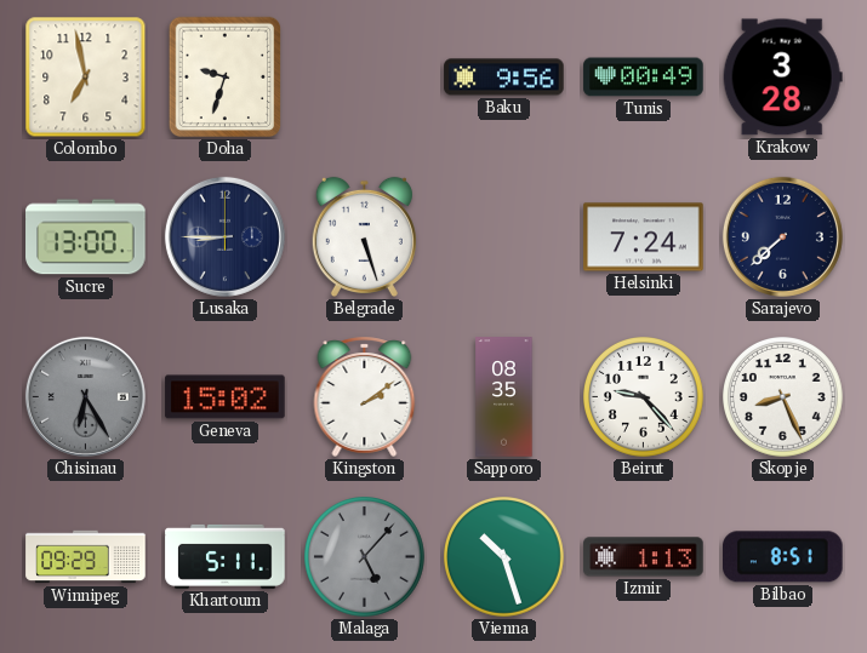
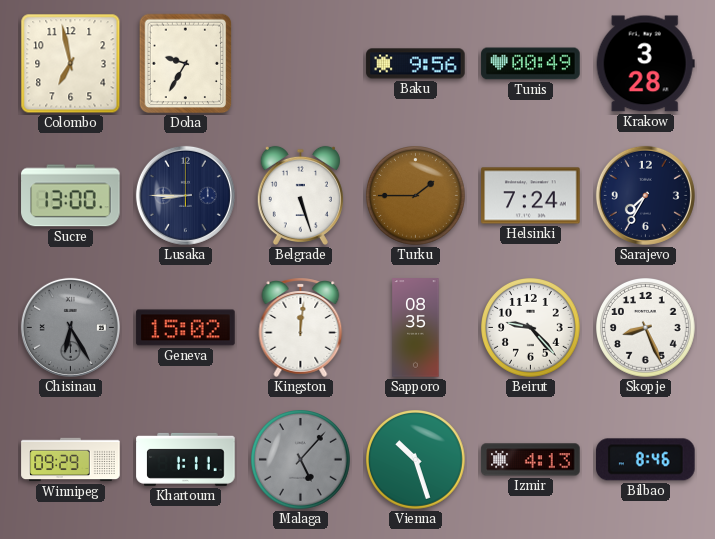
Doha: 9:33 -> 9:35
Turku: none -> 1:45
Sarajevo: 7:38 -> 7:35
Kingston: 2:09 -> 12:01
Khartoum: 5:11 -> 1:11
Izmir: 1:13 -> 4:13
Bilbao: 8:51 -> 8:46
